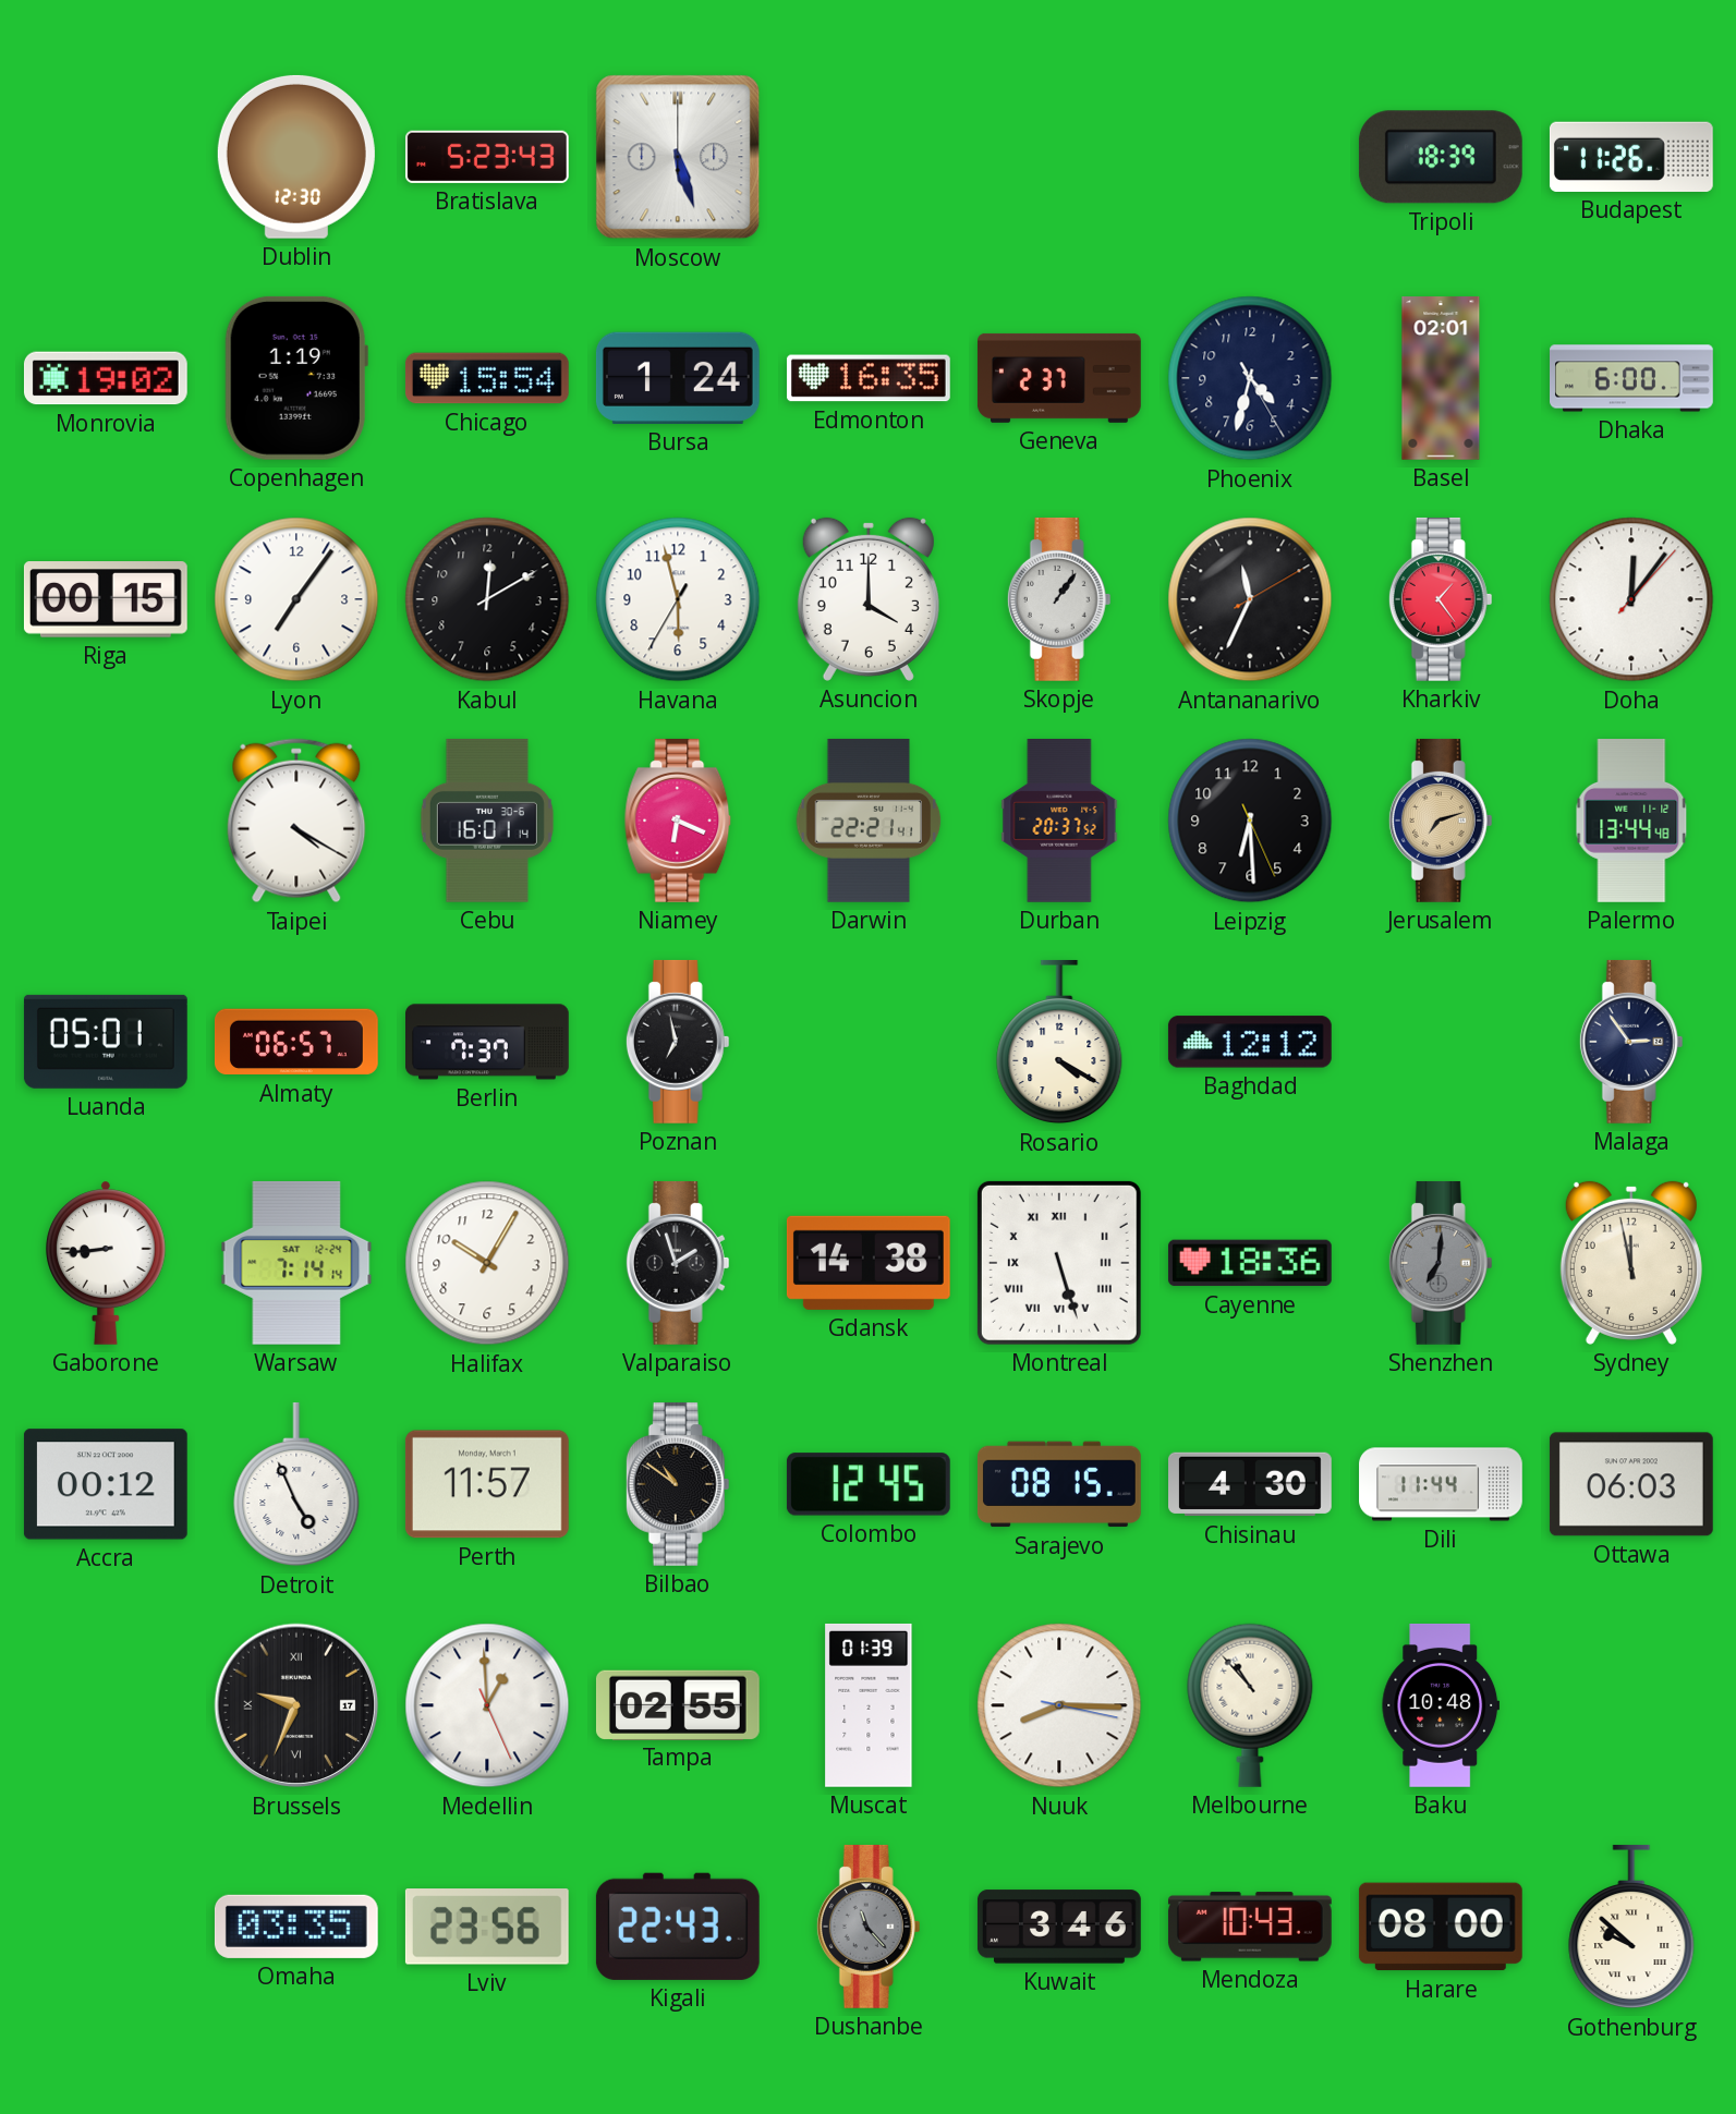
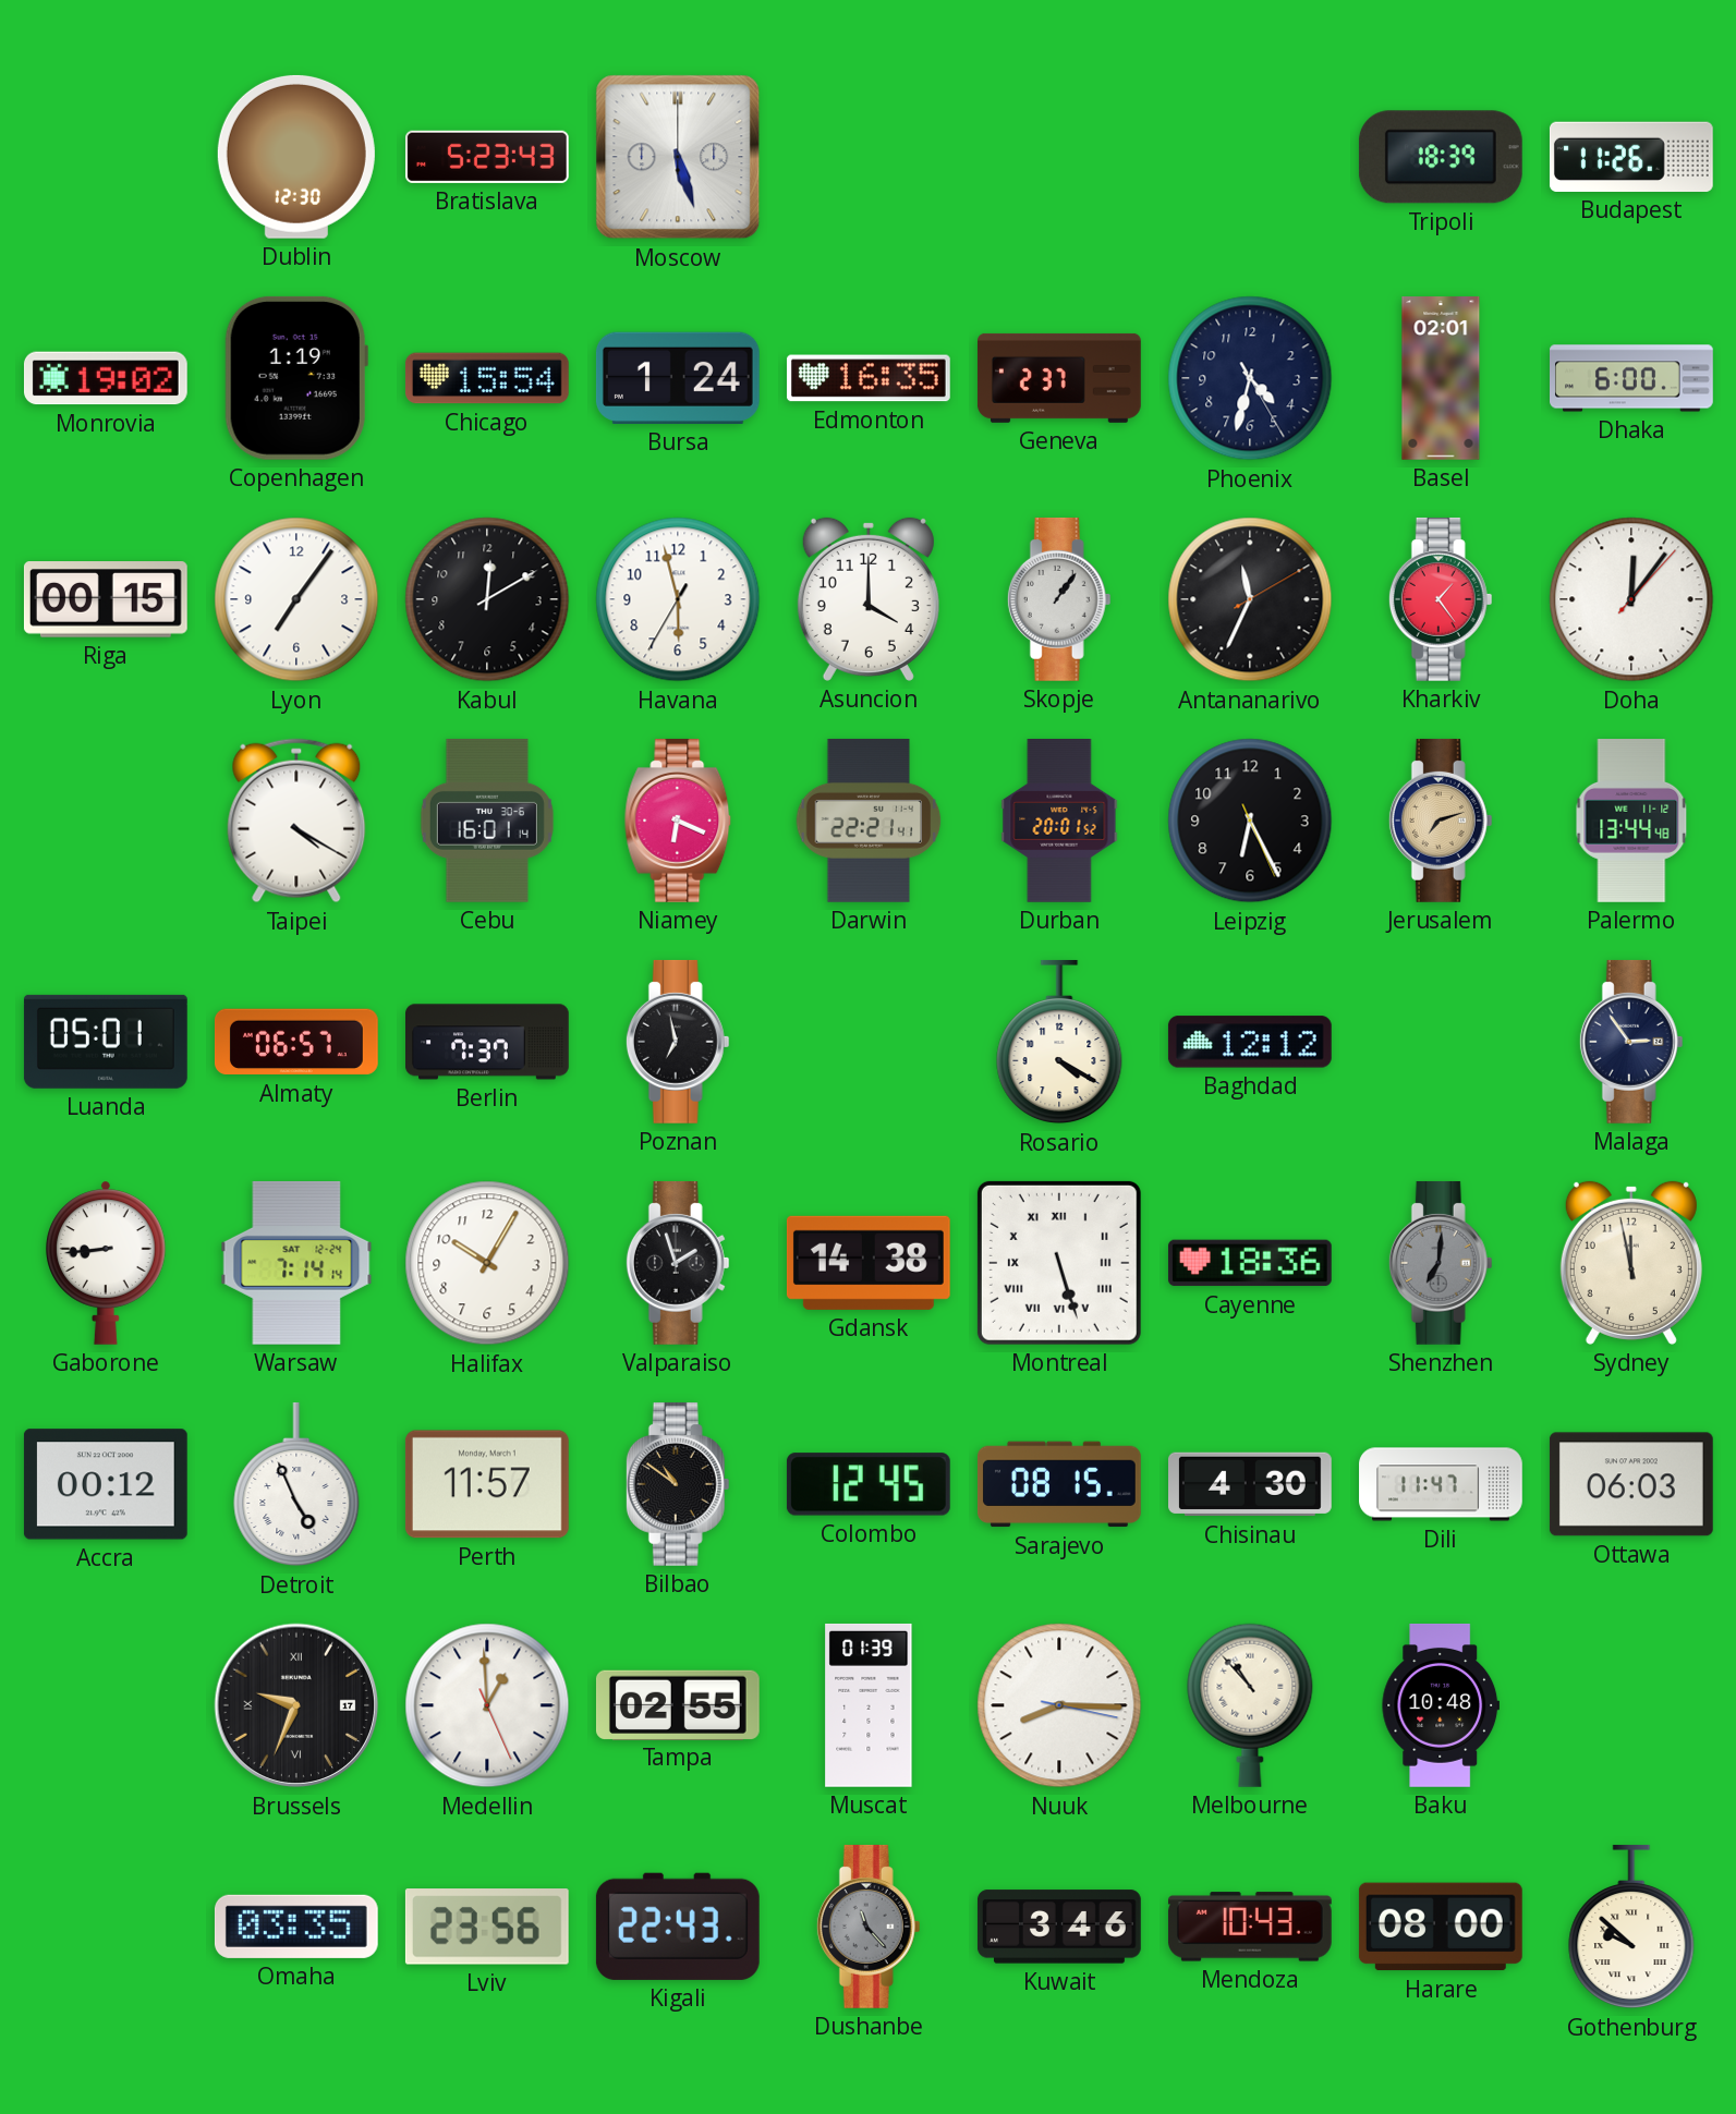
Durban: 20:37 -> 20:01
Leipzig: 6:29 -> 6:25
Dili: 11:44 -> 11:47
